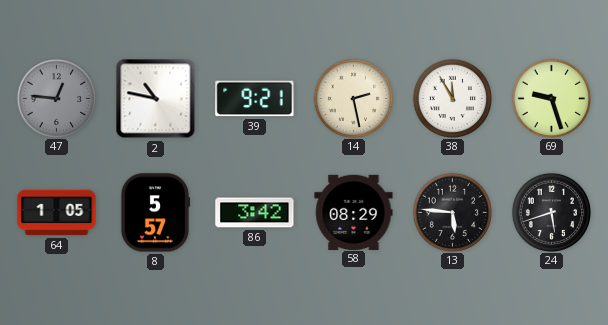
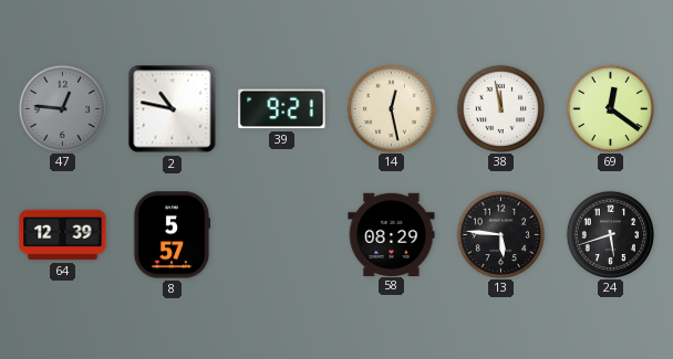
14: 2:28 -> 12:28
38: 11:55 -> 11:58
69: 9:27 -> 12:21
64: 1:05 -> 12:39
86: 3:42 -> none
